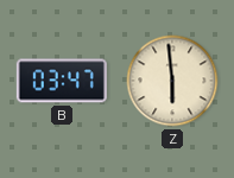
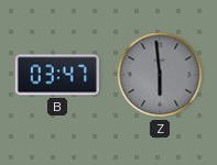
Z dial: cream -> grey
